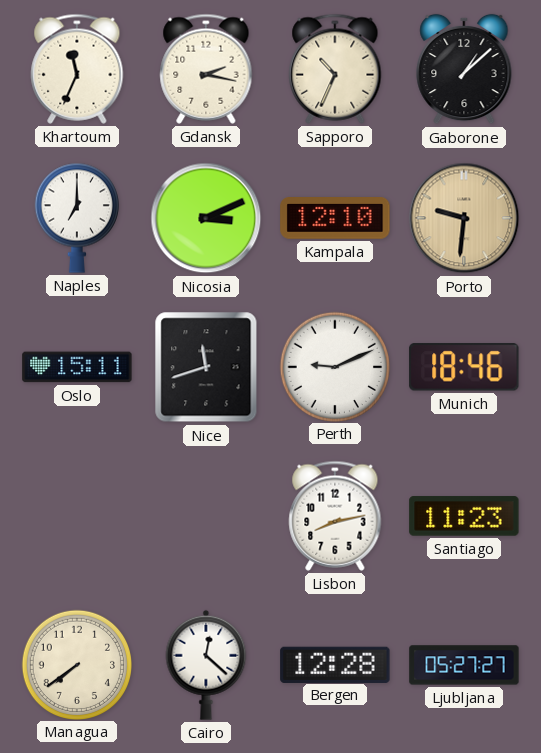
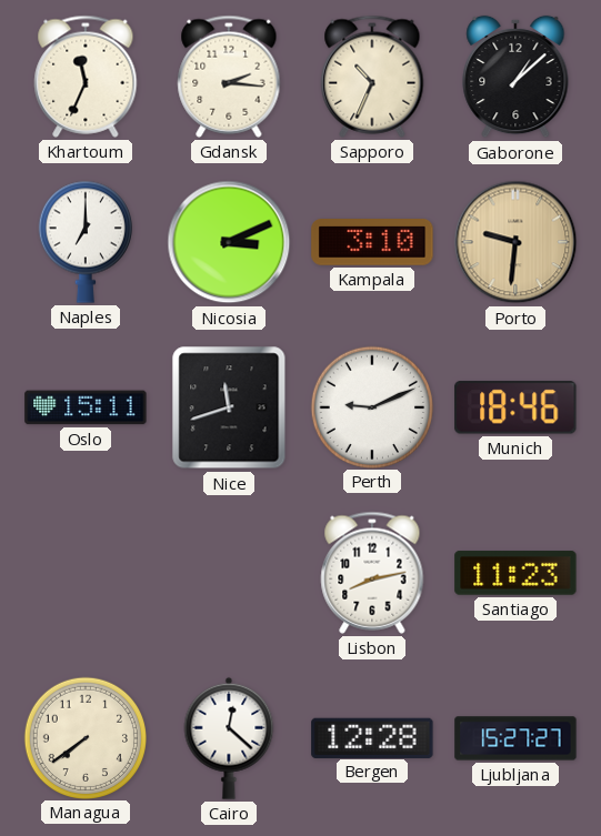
Gdansk: 2:17 -> 2:16
Kampala: 12:10 -> 3:10
Ljubljana: 05:27 -> 15:27
